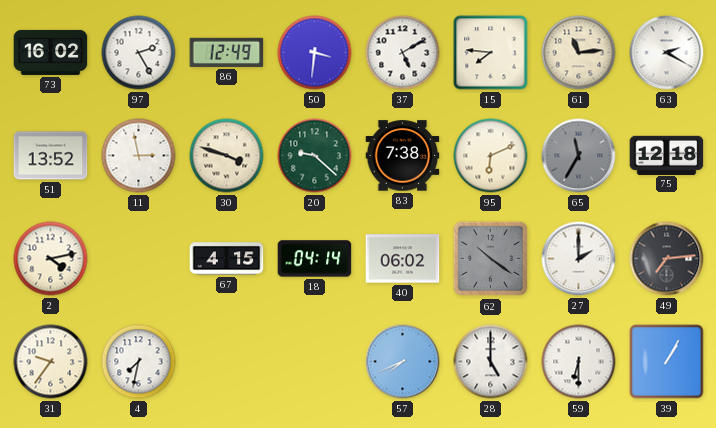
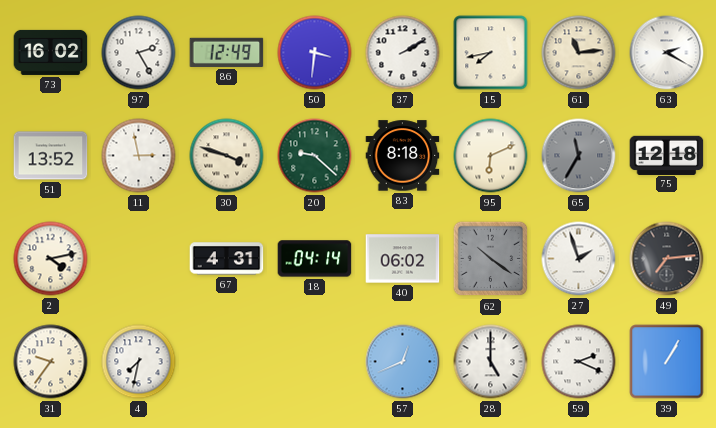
37: 5:10 -> 2:10
15: 7:46 -> 7:43
83: 7:38 -> 8:18
67: 4:15 -> 4:31
27: 2:00 -> 1:57
57: 7:41 -> 12:41
59: 6:30 -> 2:19
